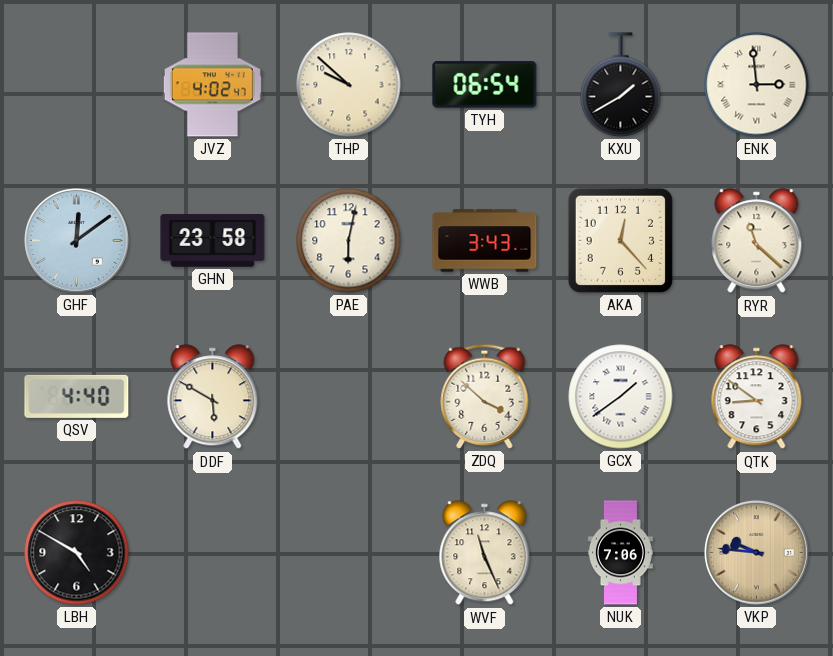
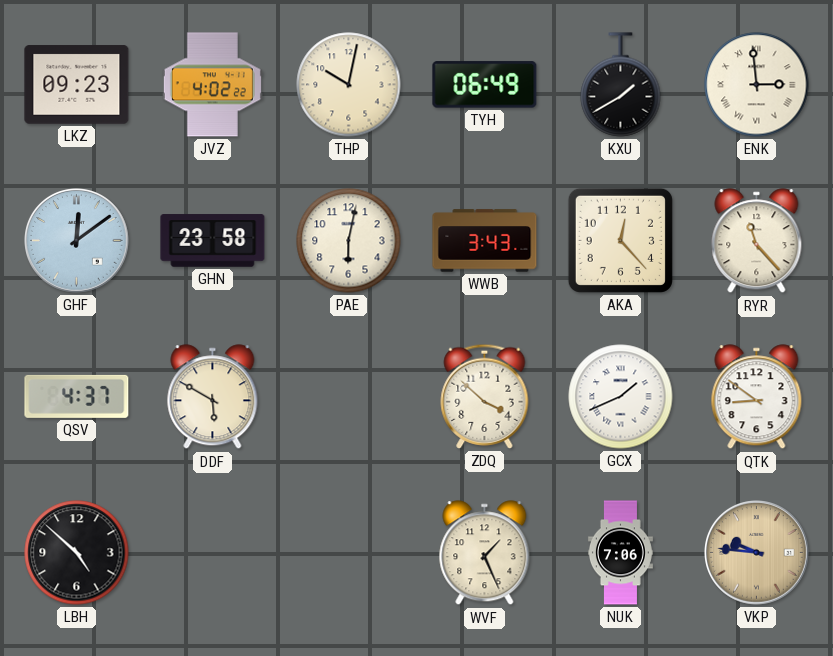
LKZ: none -> 09:23
JVZ: 4:02:47 -> 4:02:22
THP: 9:52 -> 10:02
TYH: 06:54 -> 06:49
RYR: 11:22 -> 11:23
QSV: 4:40 -> 4:37
GCX: 1:39 -> 1:41
LBH: 4:50 -> 4:52
WVF: 11:26 -> 1:26
